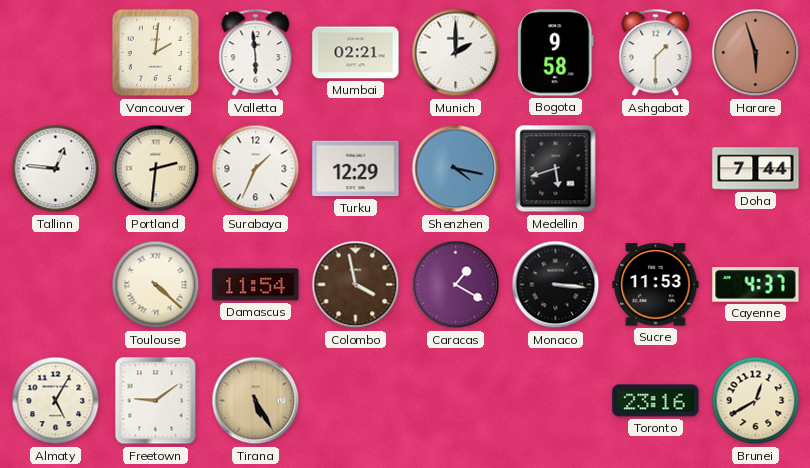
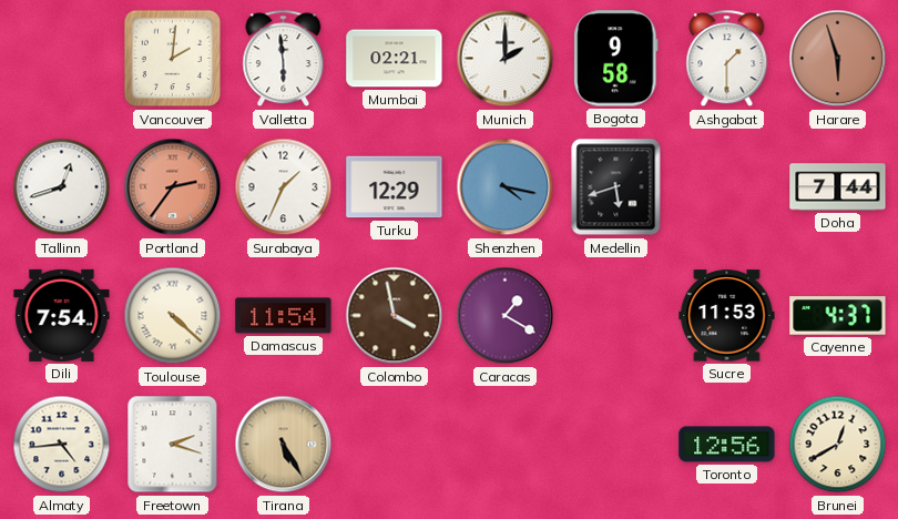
Tallinn: 12:46 -> 12:42
Portland: 2:31 -> 2:36
Portland dial: cream -> salmon
Dili: none -> 7:54
Monaco: 3:16 -> none
Almaty: 5:05 -> 4:44
Freetown: 9:09 -> 2:18
Toronto: 23:16 -> 12:56
